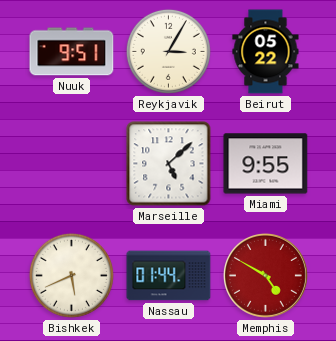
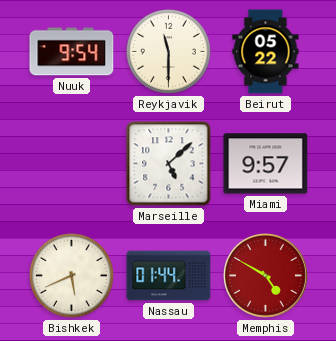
Nuuk: 9:51 -> 9:54
Reykjavik: 3:05 -> 11:30
Miami: 9:55 -> 9:57
